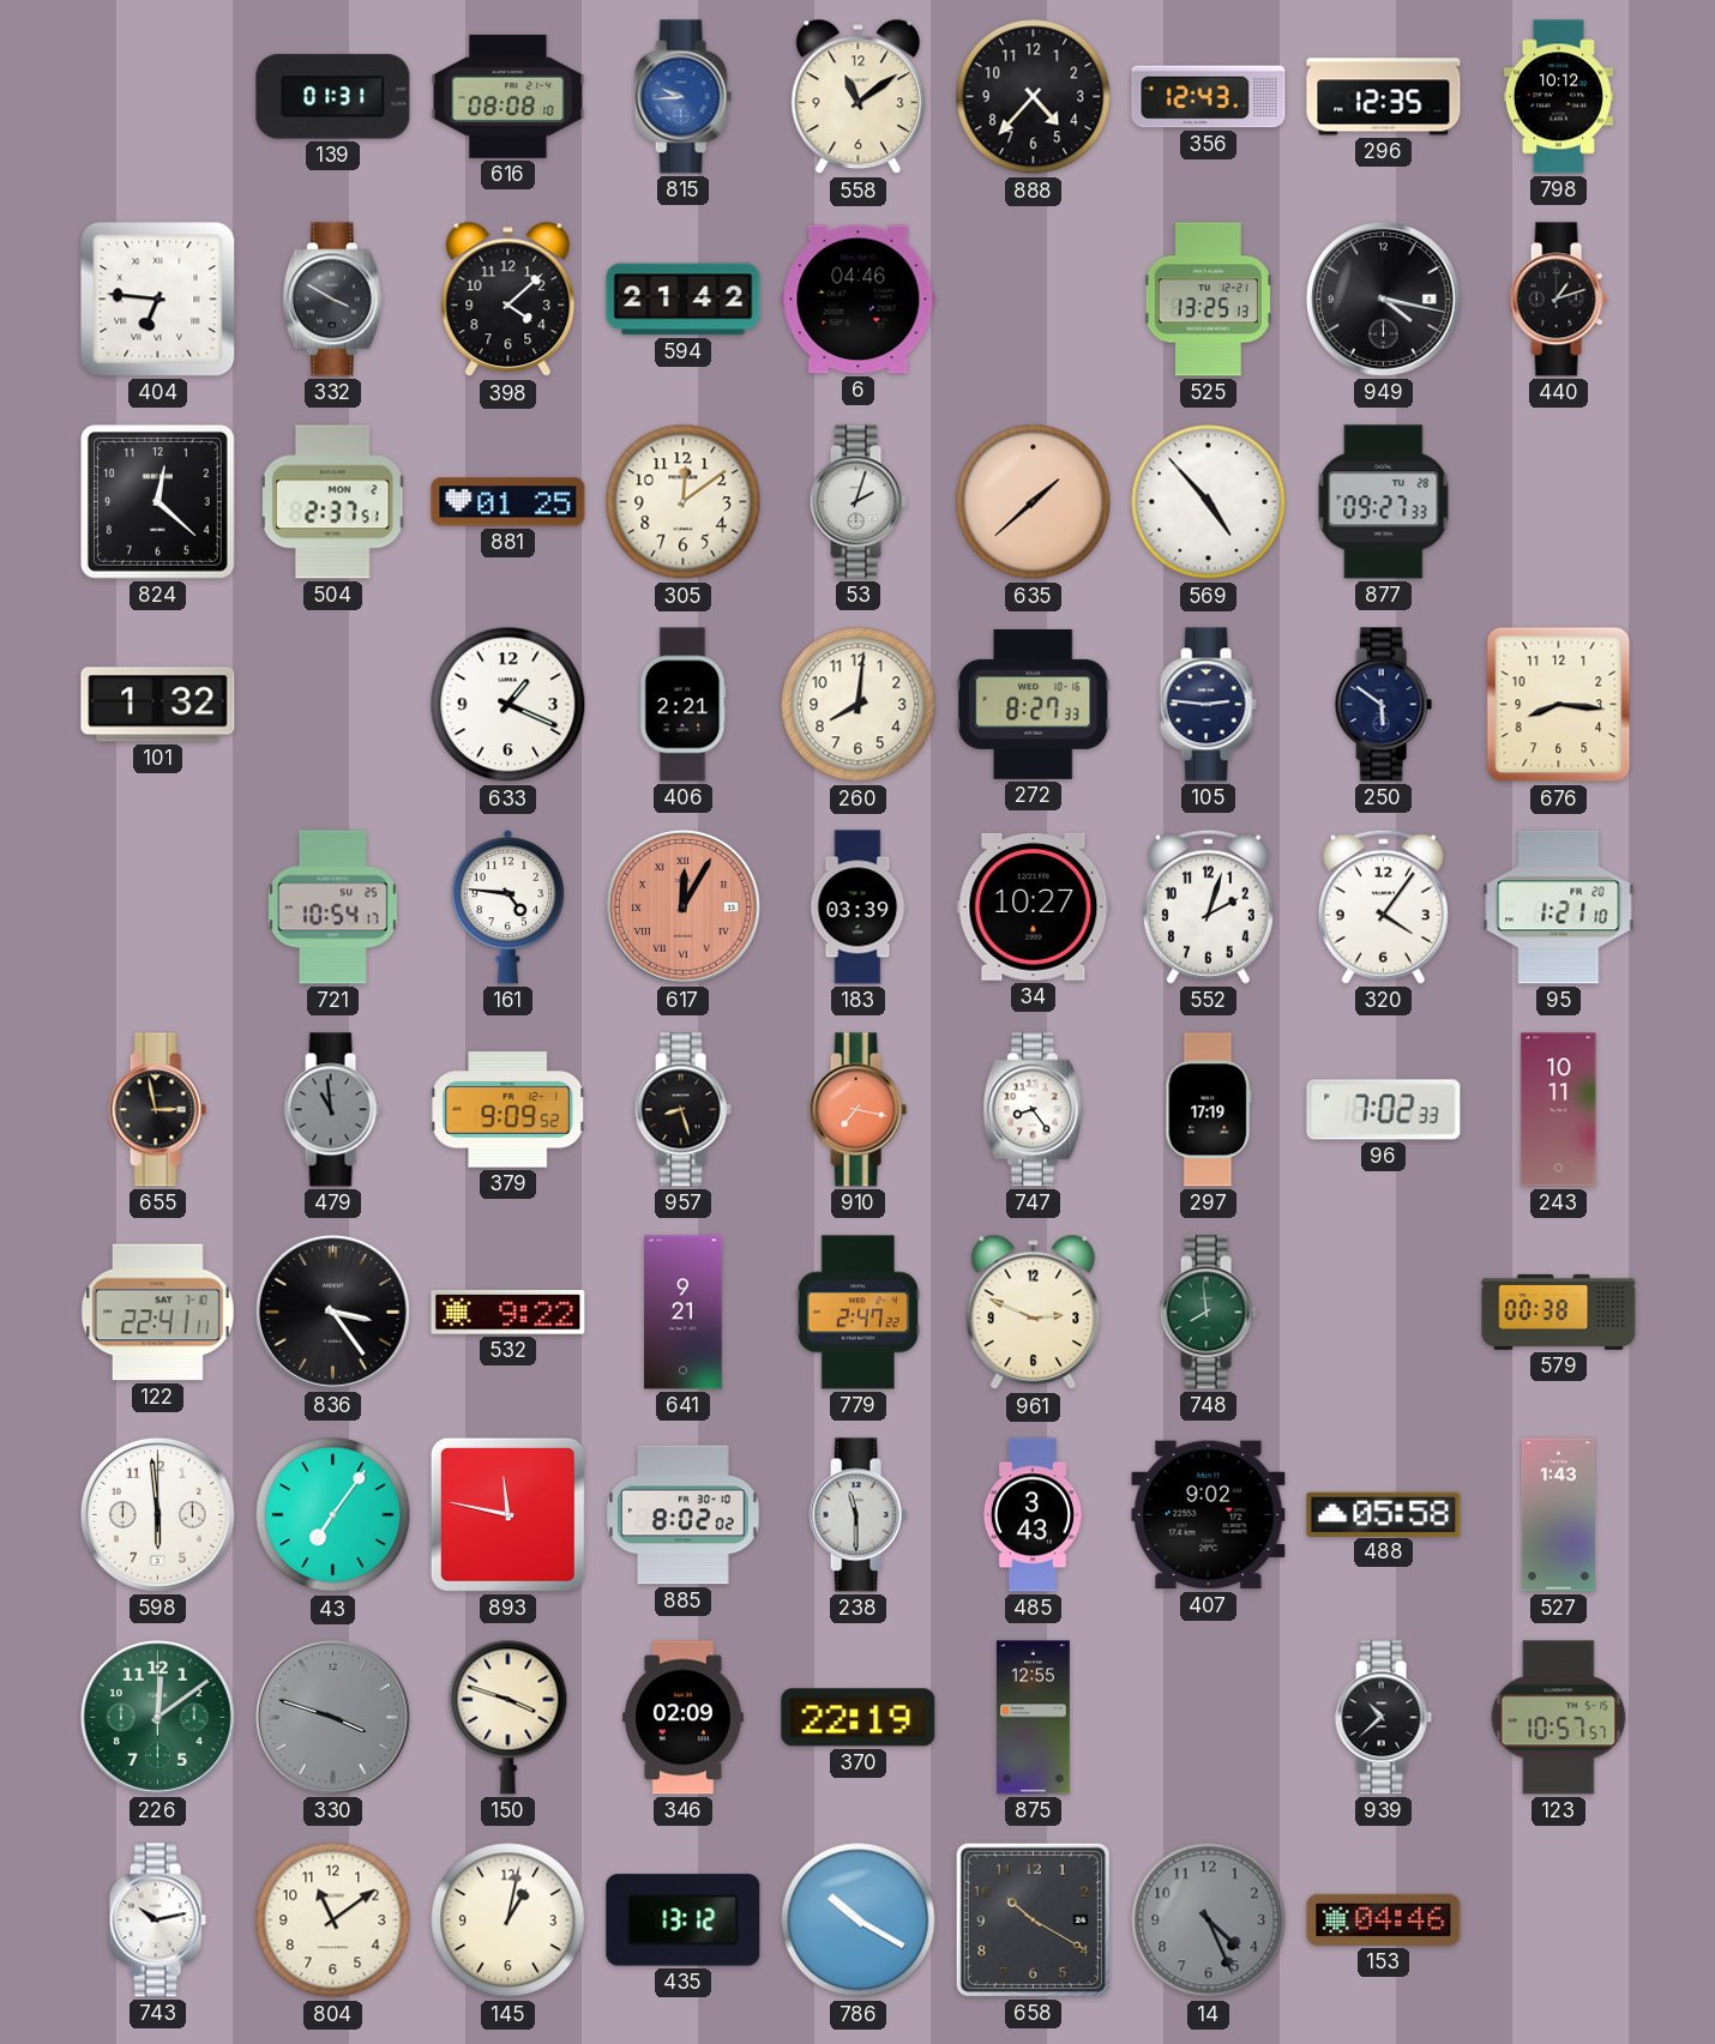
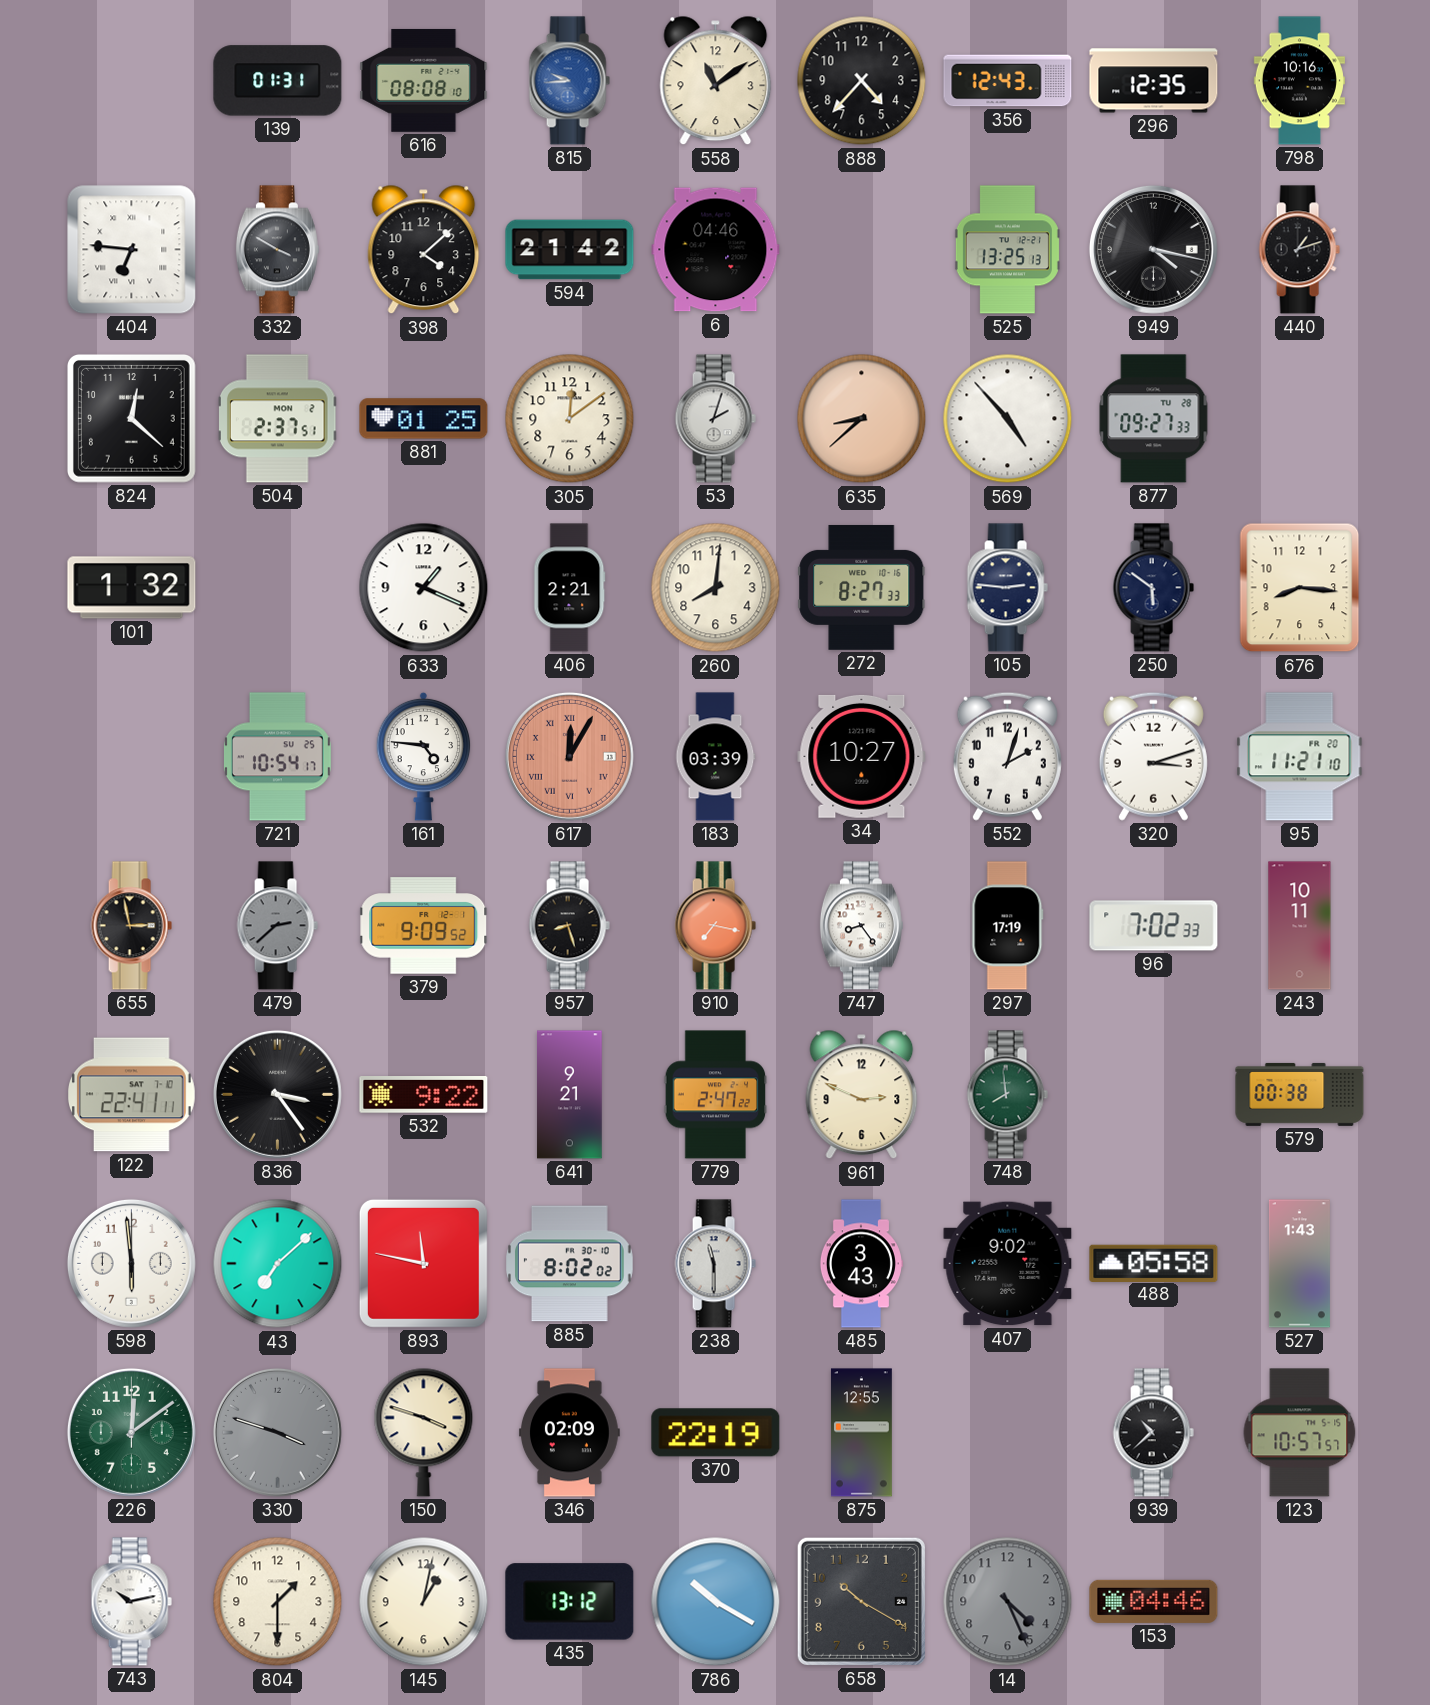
798: 10:12 -> 10:16
635: 1:38 -> 8:38
320: 4:06 -> 3:12
95: 1:21 -> 11:21
479: 10:59 -> 2:38
43: 7:06 -> 7:08
804: 11:09 -> 1:30
